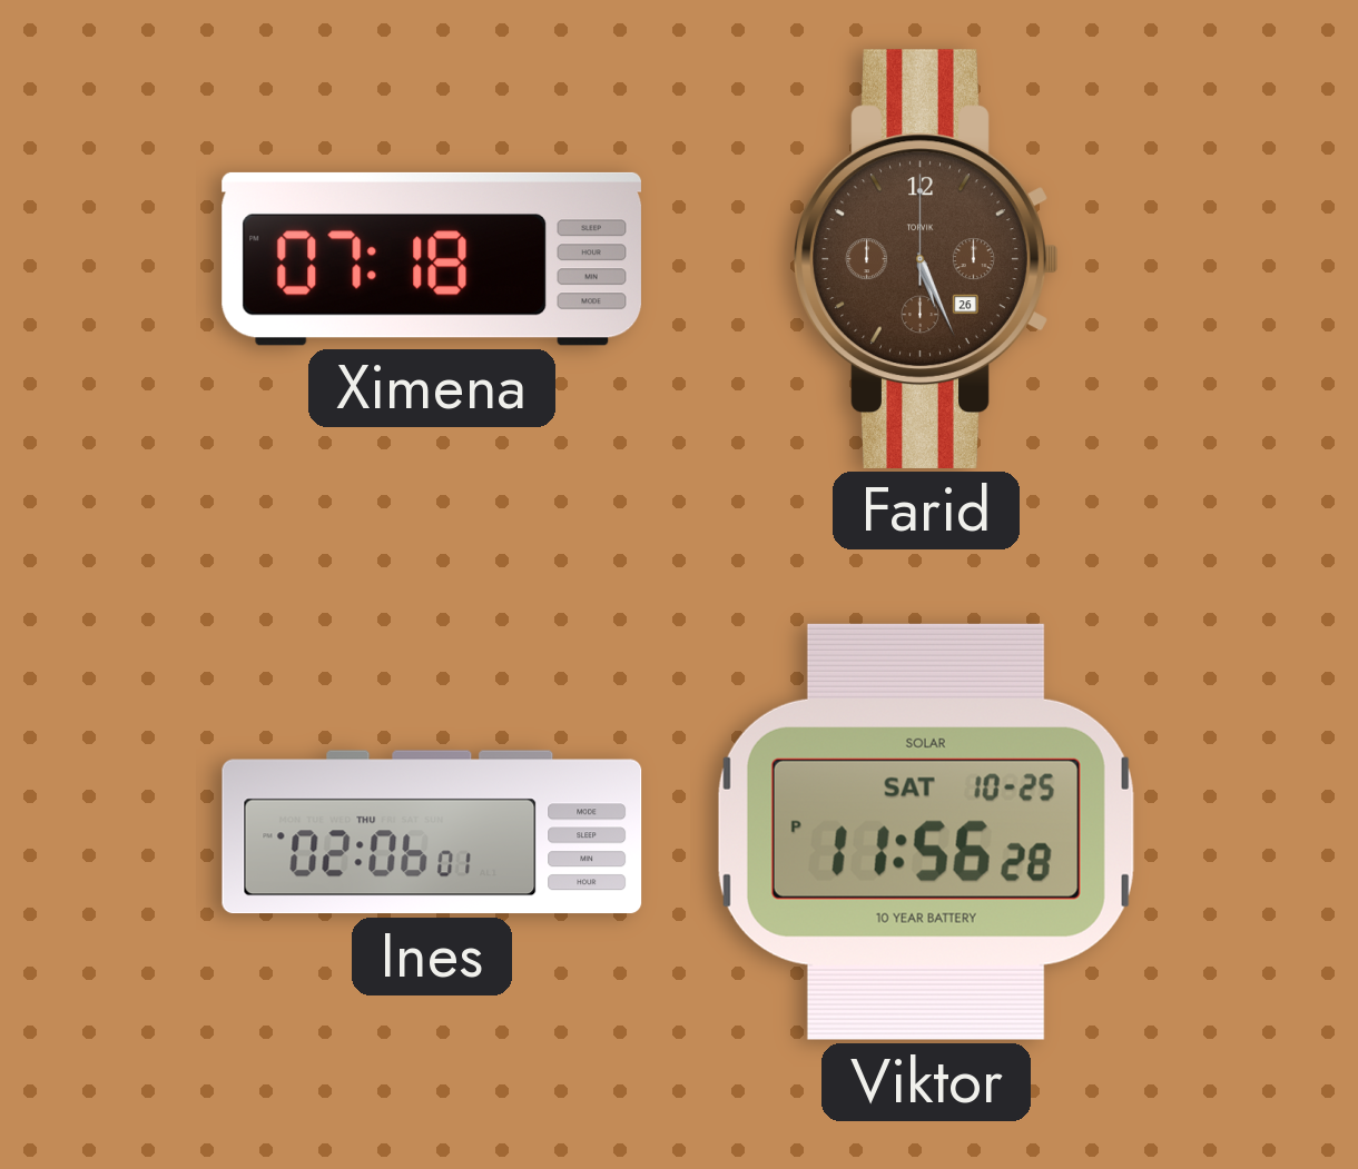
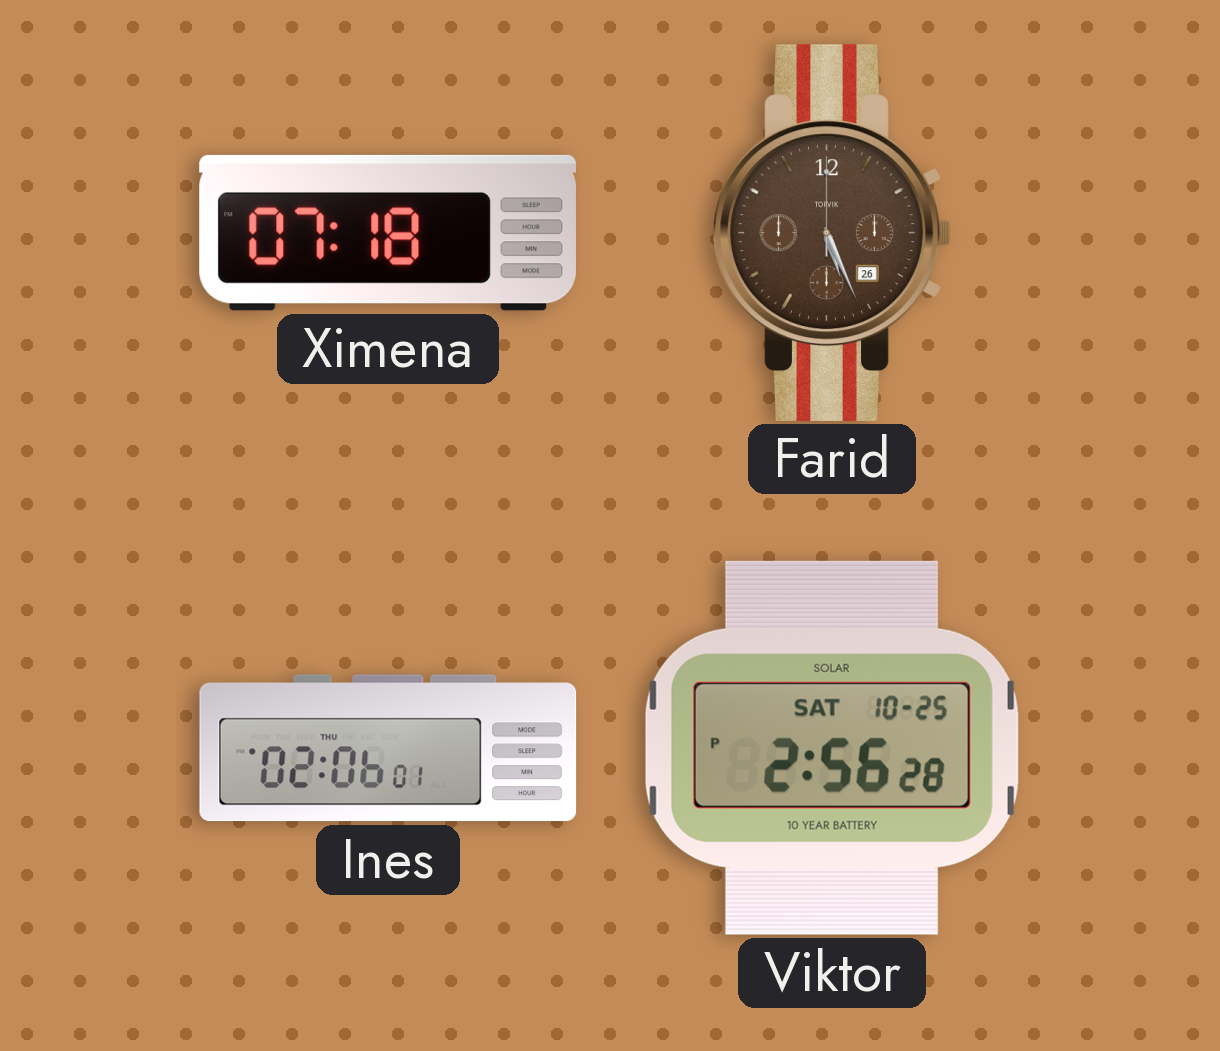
Viktor: 11:56 -> 2:56
